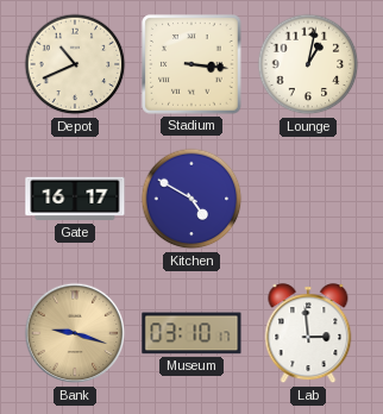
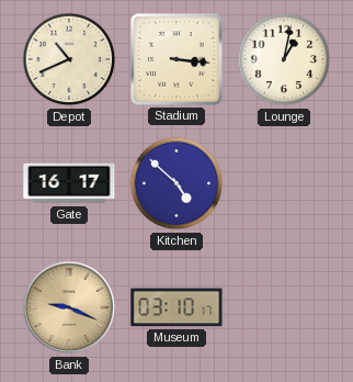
Kitchen: 4:50 -> 4:52
Bank: 9:18 -> 9:19
Lab: 2:59 -> none
